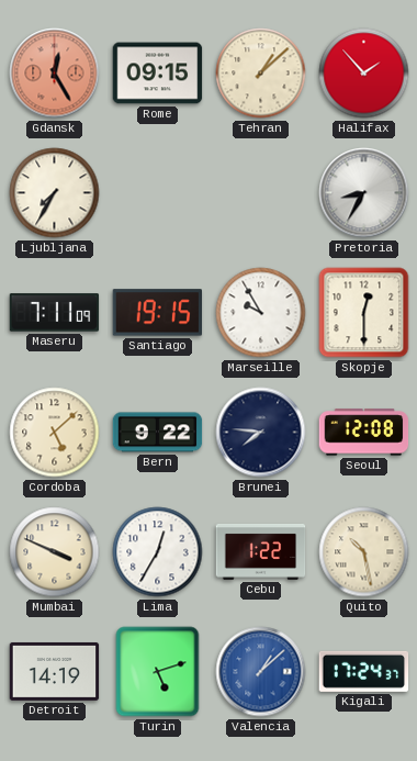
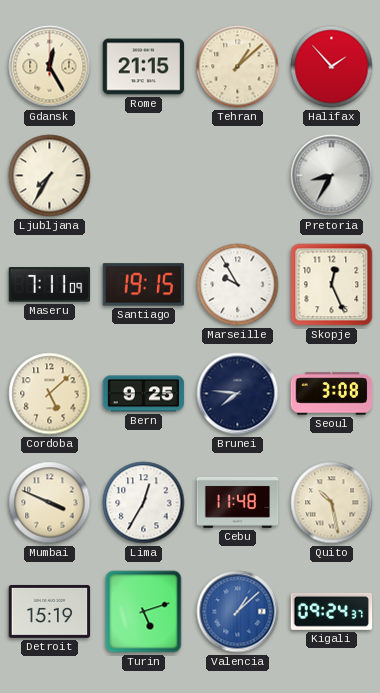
Gdansk dial: salmon -> cream
Rome: 09:15 -> 21:15
Skopje: 12:30 -> 12:26
Bern: 9:22 -> 9:25
Seoul: 12:08 -> 3:08
Cebu: 1:22 -> 11:48
Detroit: 14:19 -> 15:19
Kigali: 17:24 -> 09:24
